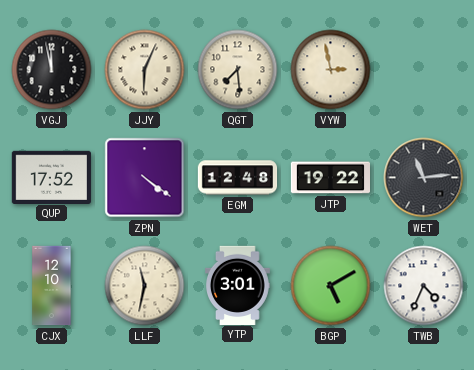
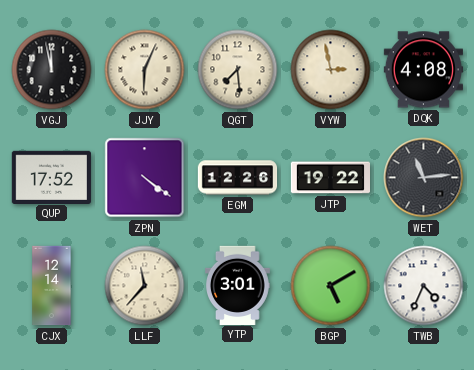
DQK: none -> 4:08
EGM: 12:48 -> 12:26
CJX: 12:10 -> 12:14
LLF: 11:32 -> 11:37
